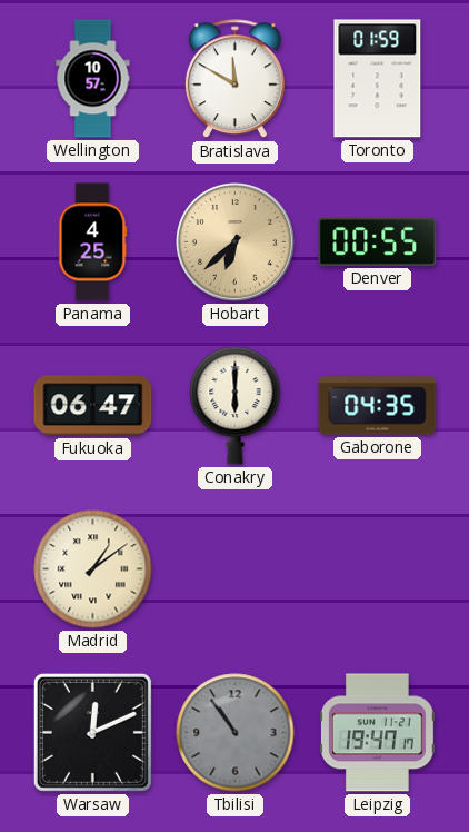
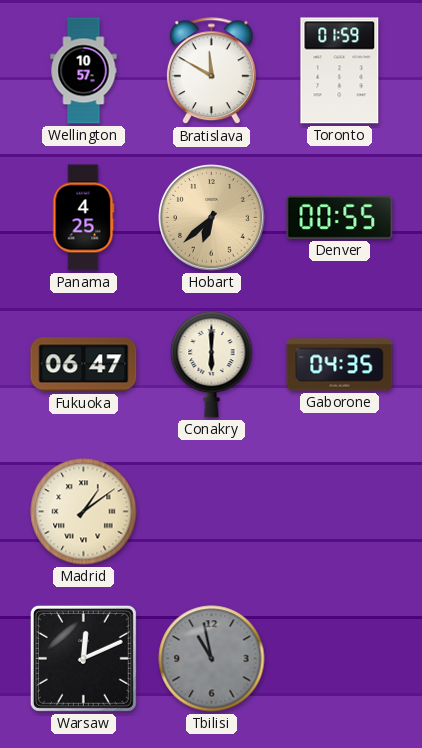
Tbilisi: 10:54 -> 10:58
Leipzig: 19:47 -> none
